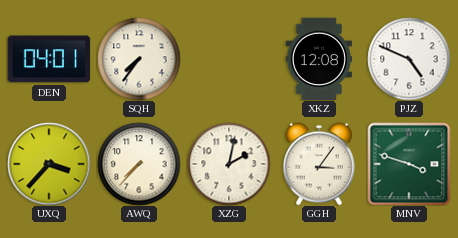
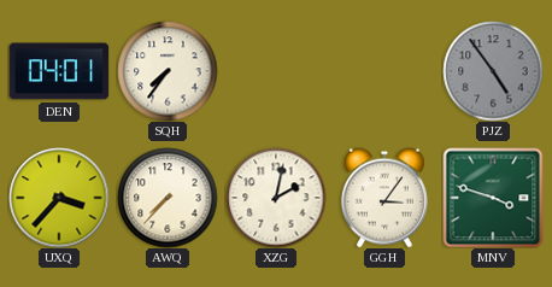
XKZ: 12:08 -> none
PJZ: 4:49 -> 4:54
PJZ dial: white -> grey
